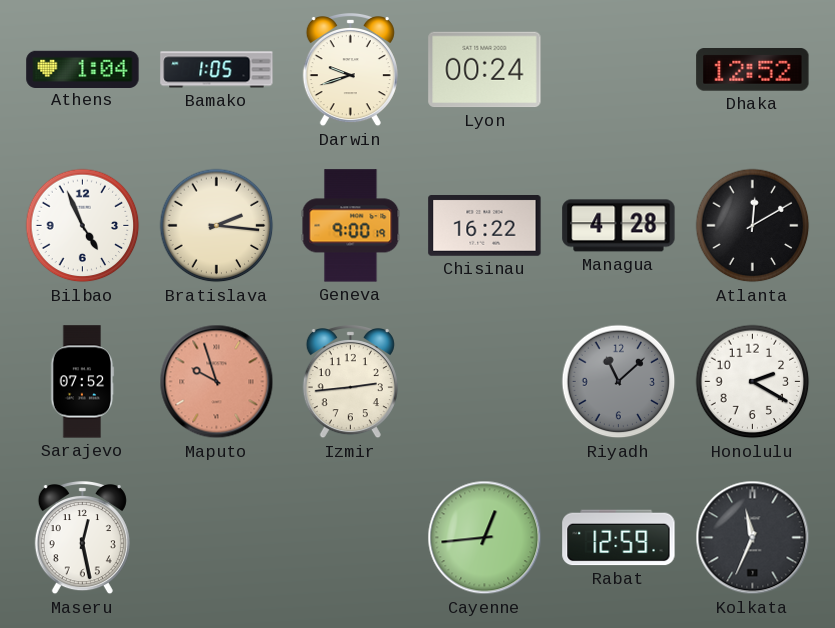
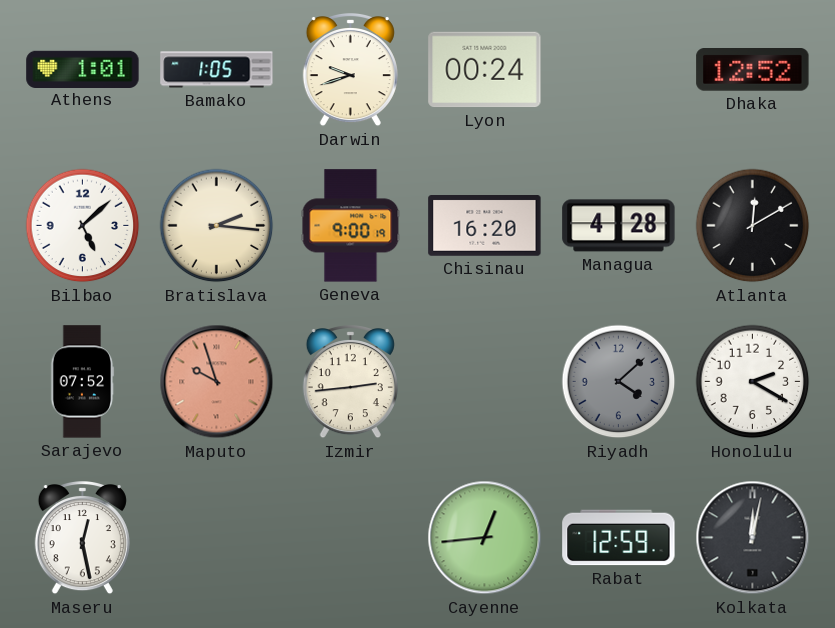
Athens: 1:04 -> 1:01
Bilbao: 4:56 -> 5:08
Chisinau: 16:22 -> 16:20
Riyadh: 11:08 -> 4:08
Kolkata: 11:34 -> 12:02
